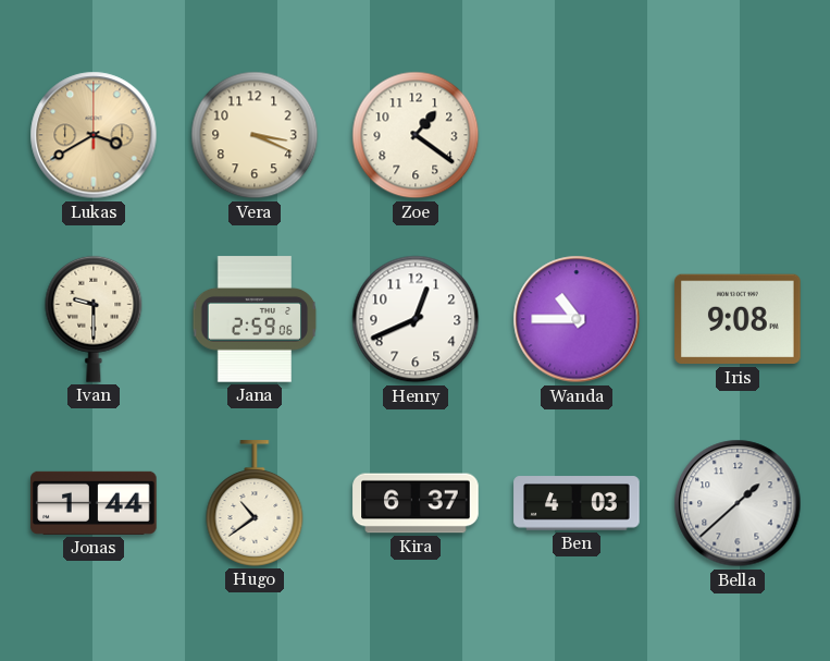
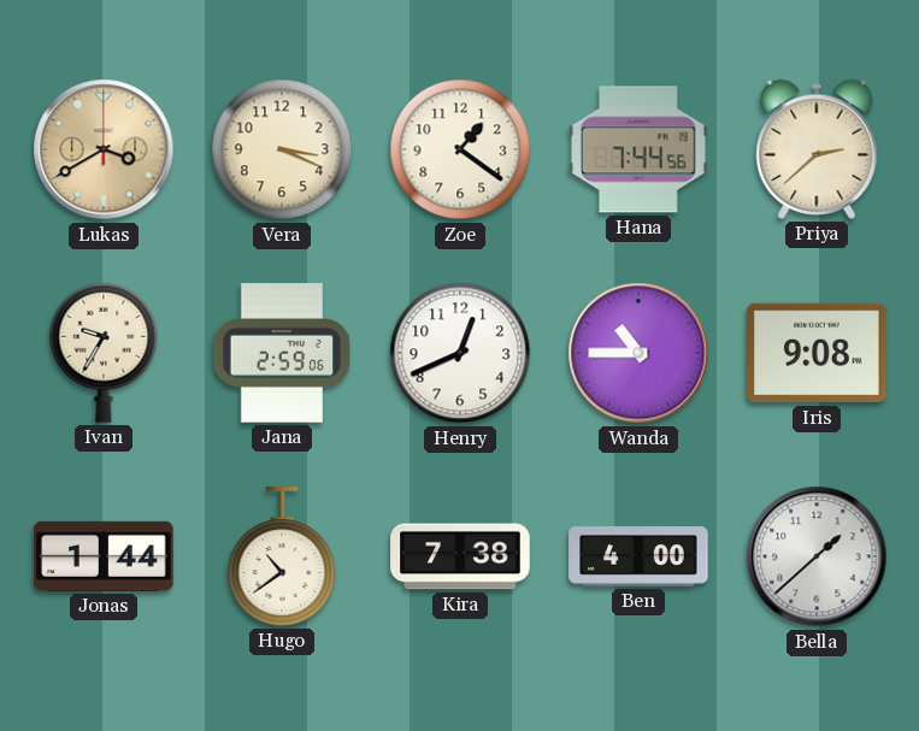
Hana: none -> 7:44
Priya: none -> 2:38
Ivan: 9:30 -> 9:35
Kira: 6:37 -> 7:38
Ben: 4:03 -> 4:00
